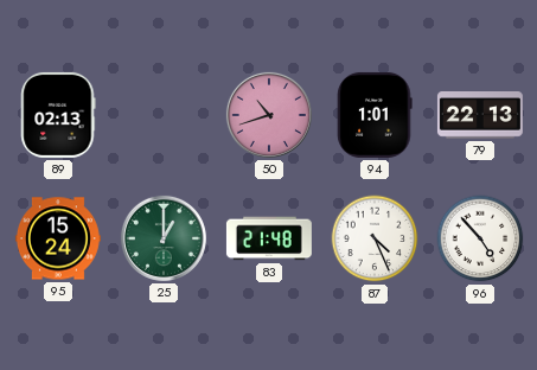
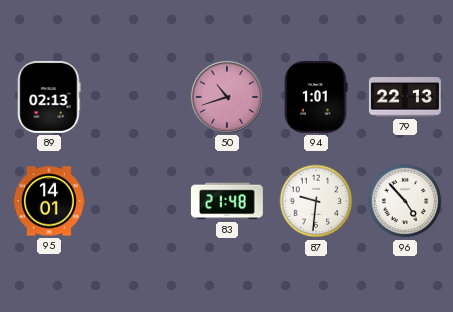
95: 15:24 -> 14:01
25: 1:00 -> none
87: 4:26 -> 9:31
